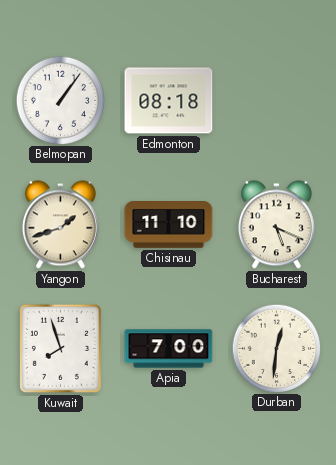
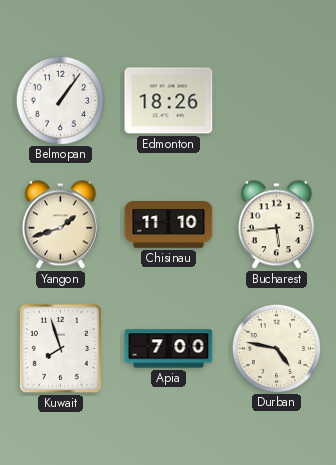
Edmonton: 08:18 -> 18:26
Bucharest: 5:19 -> 5:44
Durban: 12:31 -> 4:47
